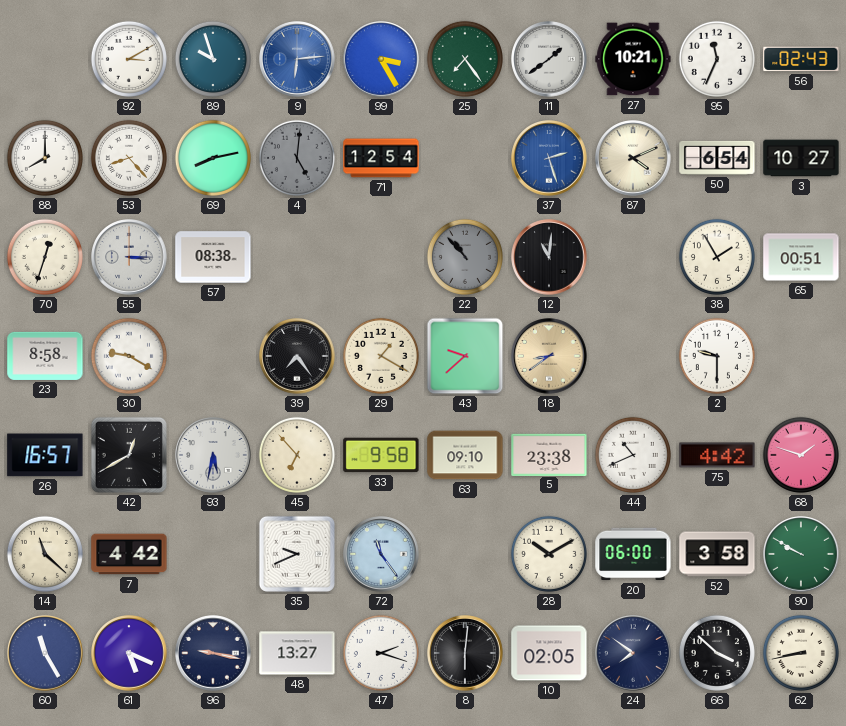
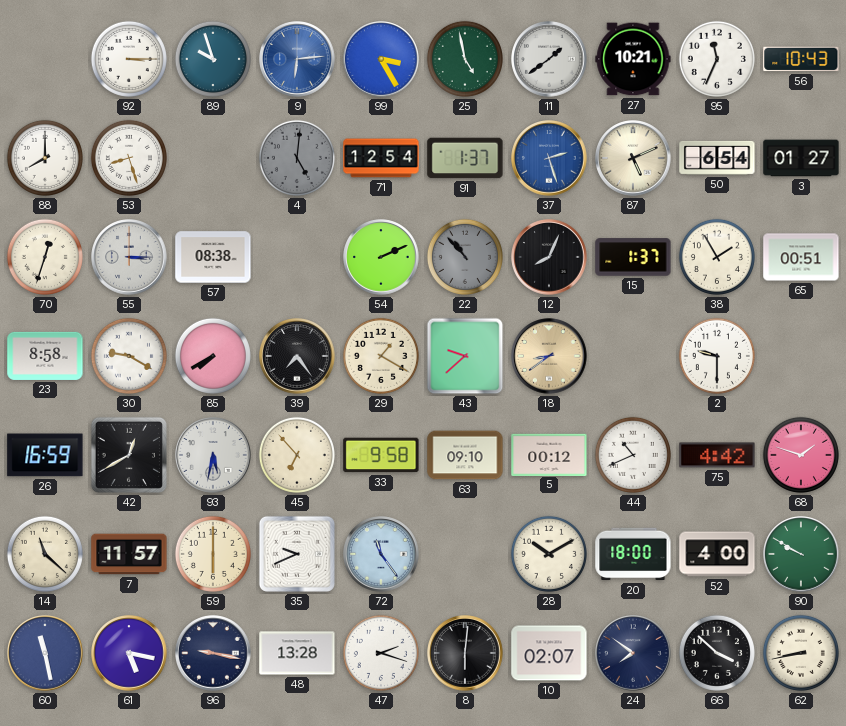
92: 3:10 -> 3:15
25: 7:24 -> 4:58
56: 02:43 -> 10:43
53: 8:23 -> 8:27
69: 8:13 -> none
91: none -> 1:37
87: 4:11 -> 5:11
3: 10:27 -> 01:27
54: none -> 2:11
12: 11:01 -> 8:04
15: none -> 1:37
85: none -> 7:40
26: 16:57 -> 16:59
5: 23:38 -> 00:12
7: 4:42 -> 11:57
59: none -> 6:00
20: 06:00 -> 18:00
52: 3:58 -> 4:00
60: 11:25 -> 11:28
61: 5:19 -> 5:17
48: 13:27 -> 13:28
10: 02:05 -> 02:07
